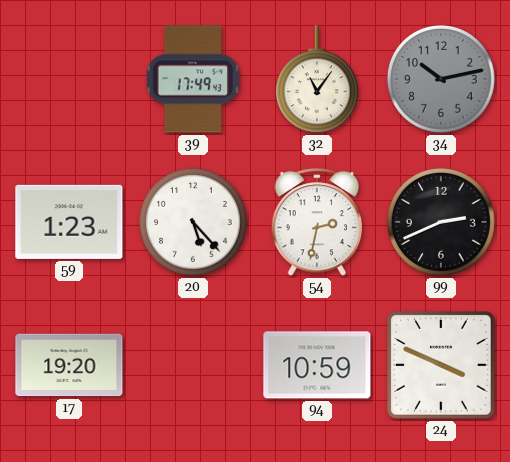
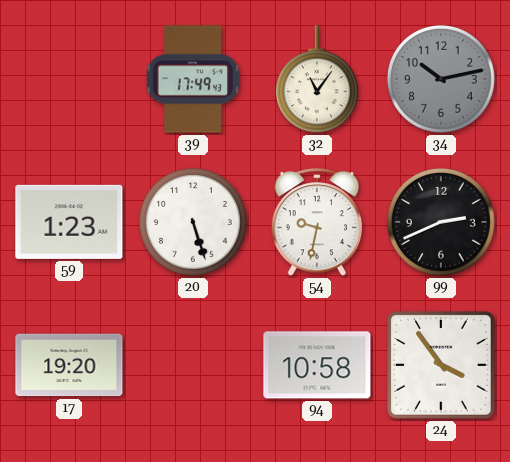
20: 5:23 -> 5:27
54: 2:32 -> 9:32
94: 10:59 -> 10:58
24: 3:49 -> 3:54
